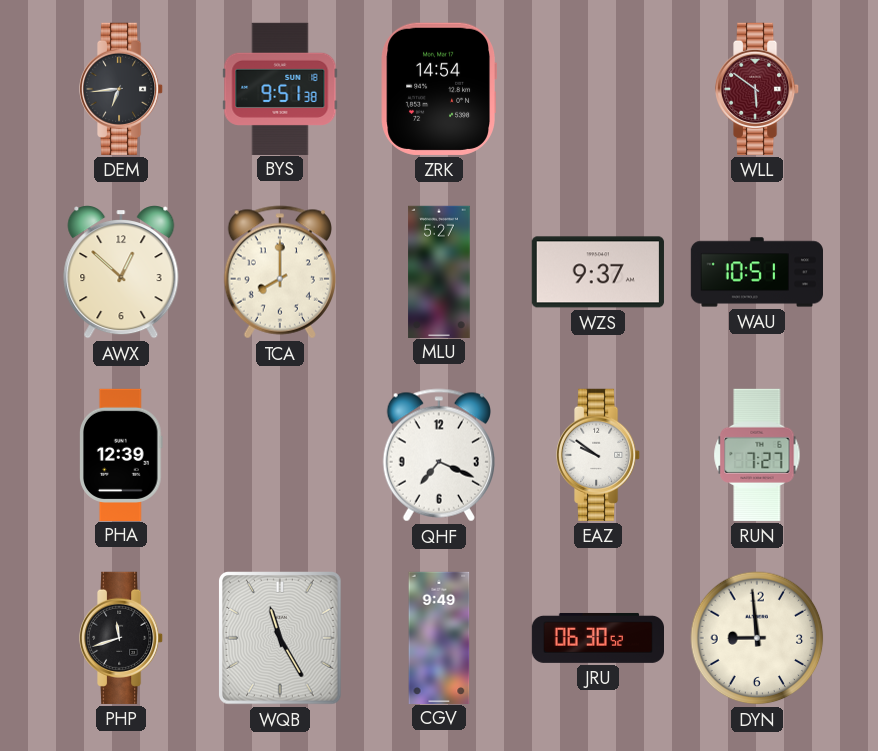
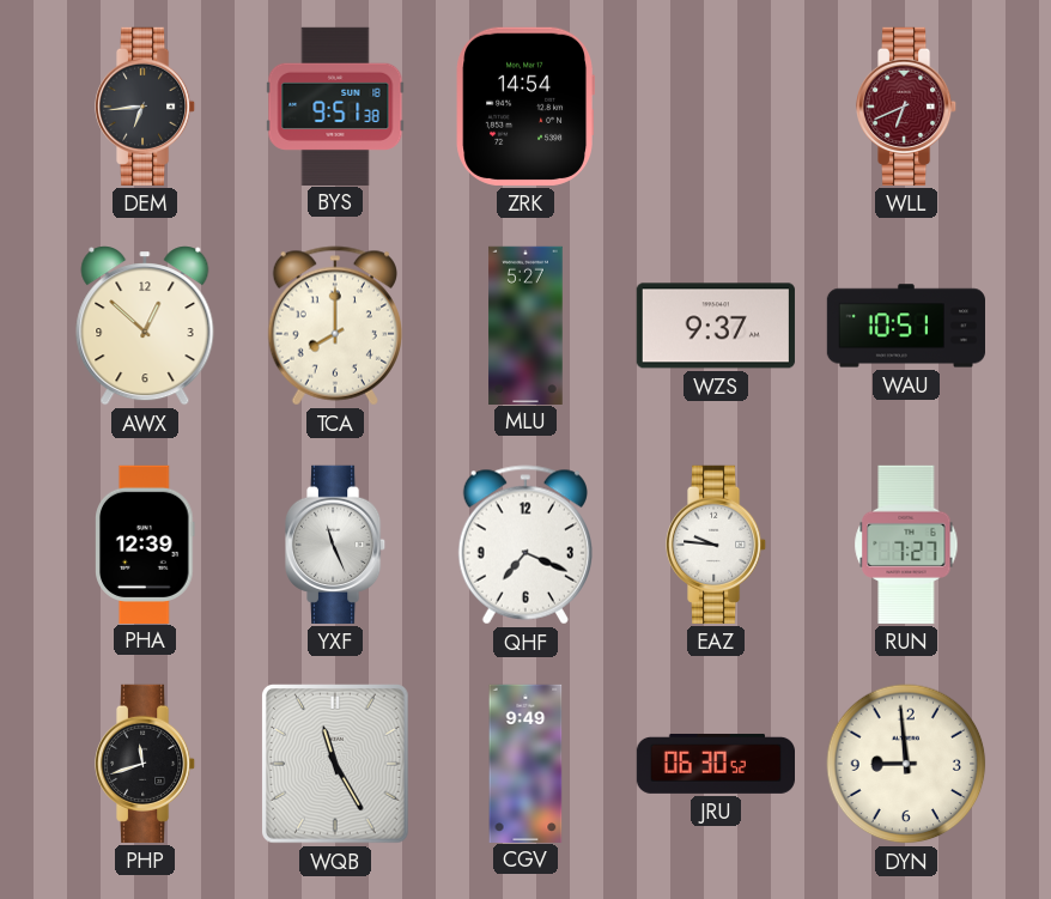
WLL: 5:51 -> 6:41
YXF: none -> 11:26
EAZ: 9:51 -> 9:46
